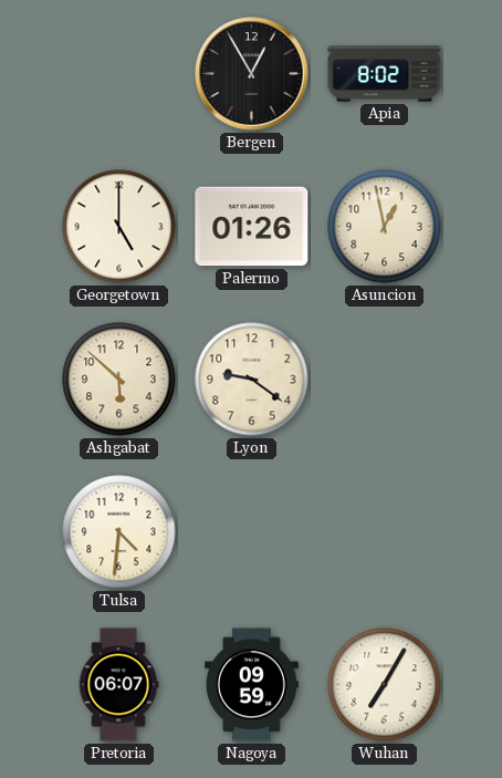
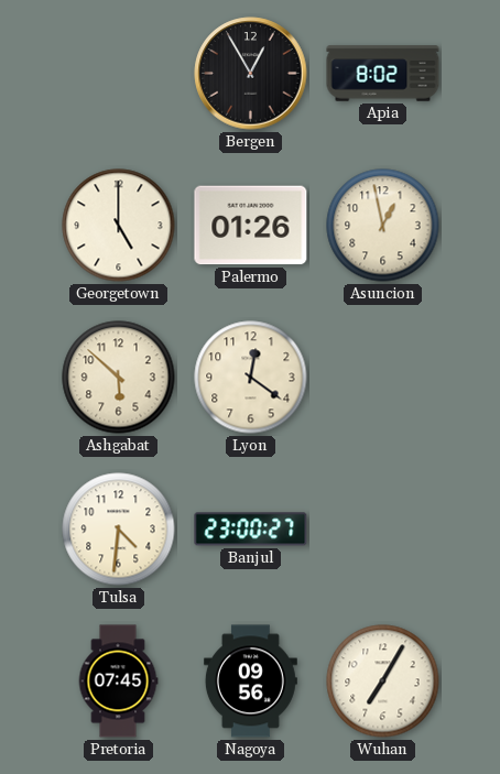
Lyon: 9:21 -> 12:21
Banjul: none -> 23:00
Pretoria: 06:07 -> 07:45
Nagoya: 09:59 -> 09:56
